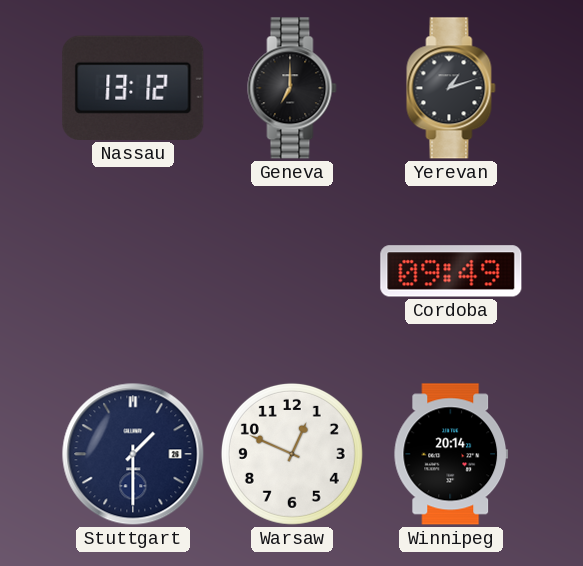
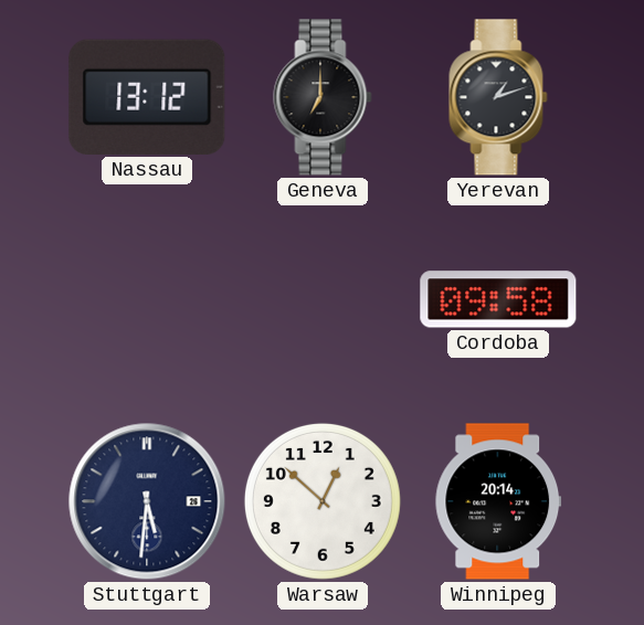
Cordoba: 09:49 -> 09:58
Stuttgart: 1:30 -> 5:31
Warsaw: 12:49 -> 12:52
